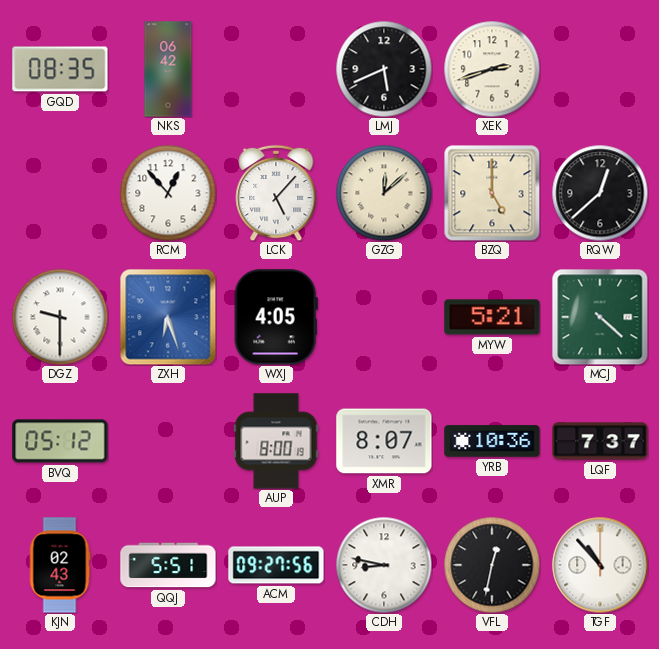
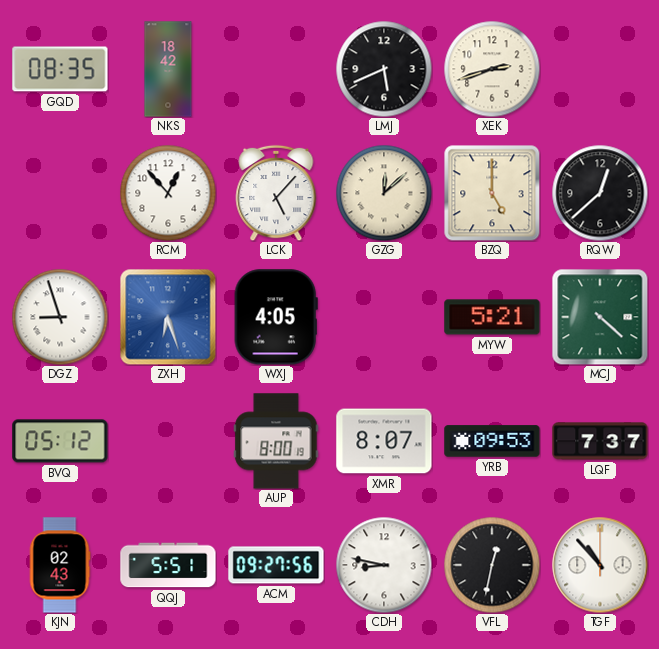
NKS: 06:42 -> 18:42
DGZ: 9:30 -> 8:57
YRB: 10:36 -> 09:53
